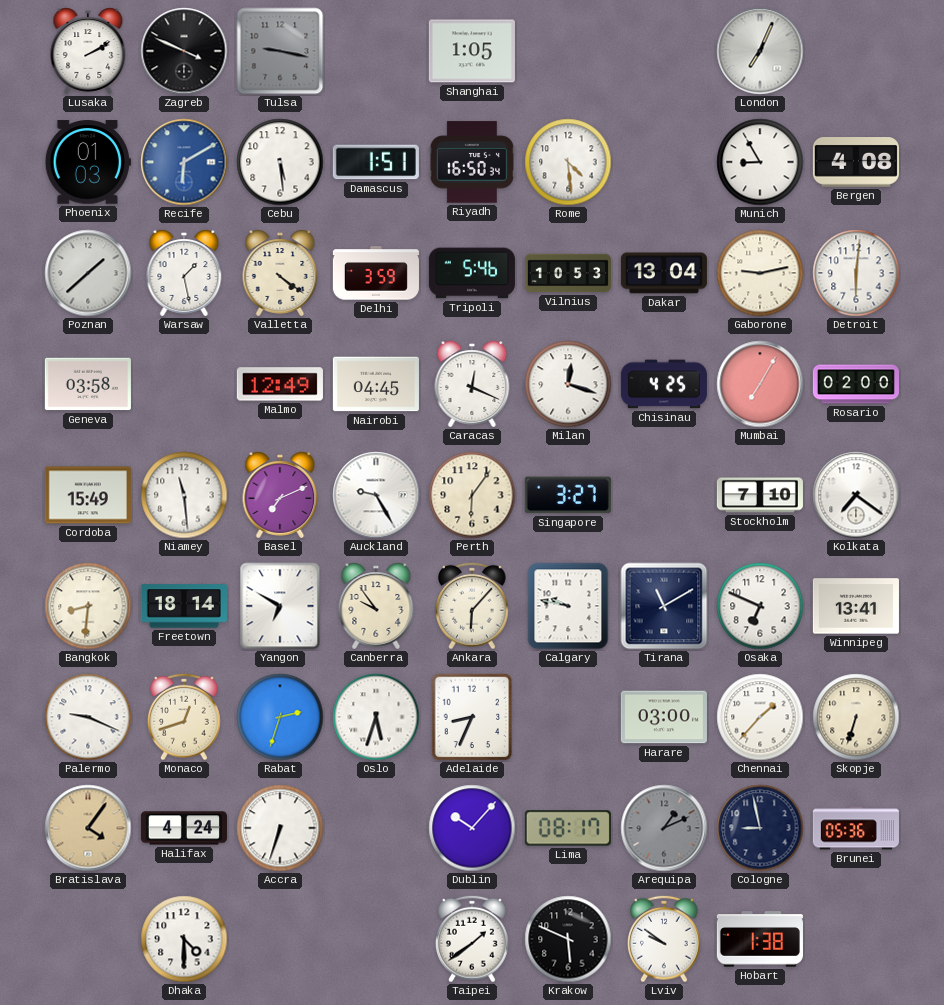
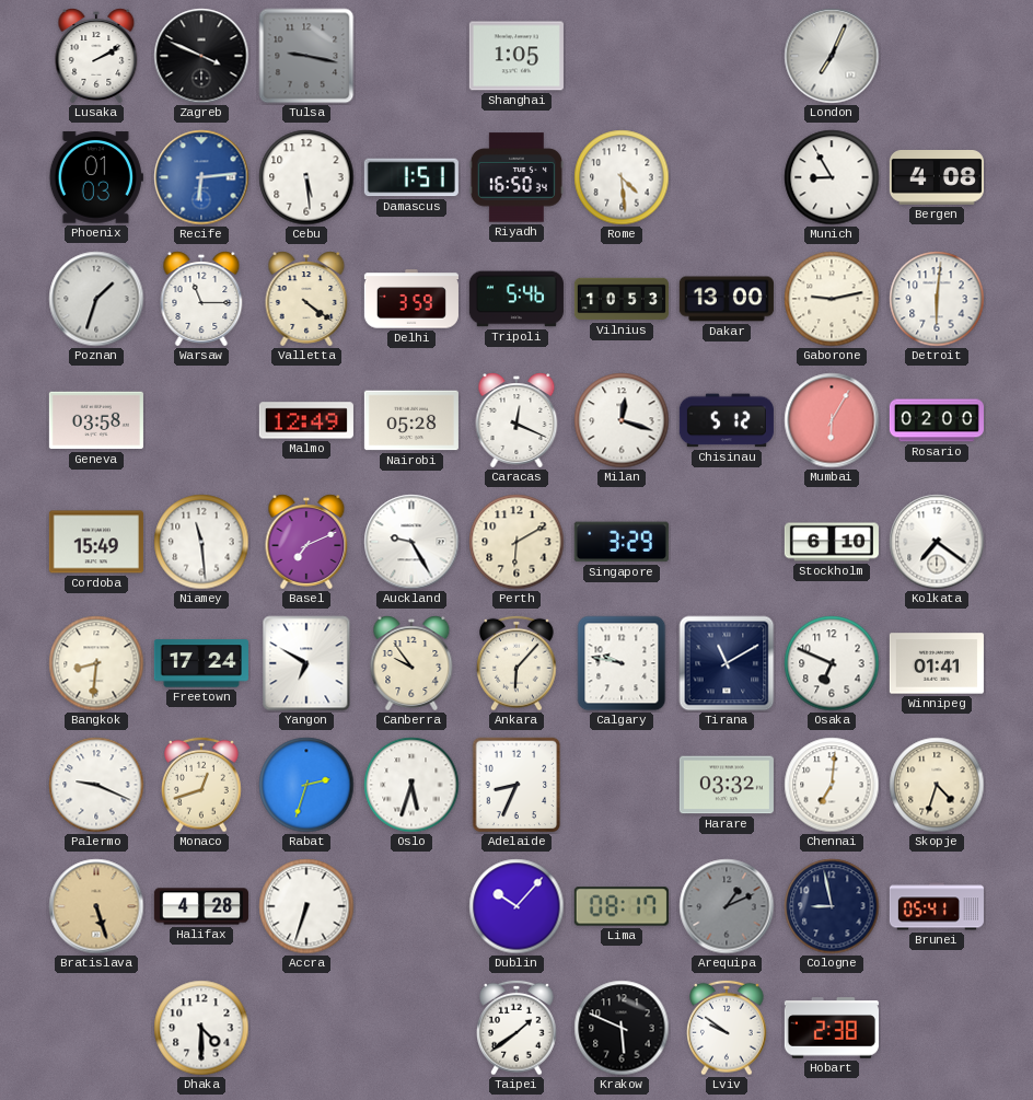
Recife: 6:10 -> 6:14
Poznan: 1:38 -> 1:33
Warsaw: 1:28 -> 11:15
Dakar: 13:04 -> 13:00
Nairobi: 04:45 -> 05:28
Chisinau: 4:25 -> 5:12
Mumbai: 7:05 -> 6:05
Perth: 6:06 -> 6:10
Singapore: 3:27 -> 3:29
Stockholm: 7:10 -> 6:10
Freetown: 18:14 -> 17:24
Winnipeg: 13:41 -> 01:41
Harare: 03:00 -> 03:32
Chennai: 1:37 -> 7:01
Skopje: 6:33 -> 4:33
Bratislava: 4:06 -> 5:27
Halifax: 4:24 -> 4:28
Brunei: 05:36 -> 05:41
Hobart: 1:38 -> 2:38
